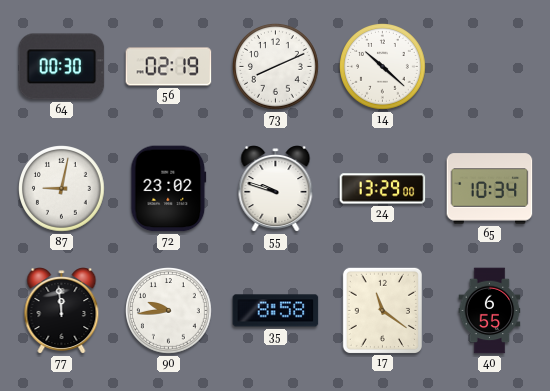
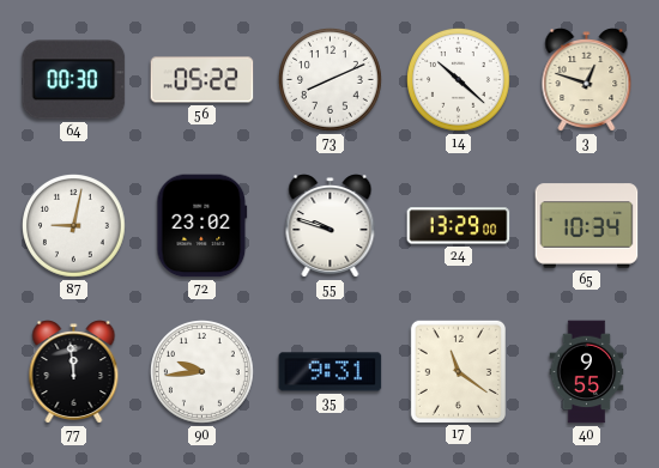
56: 02:19 -> 05:22
3: none -> 12:48
35: 8:58 -> 9:31
40: 6:55 -> 9:55
